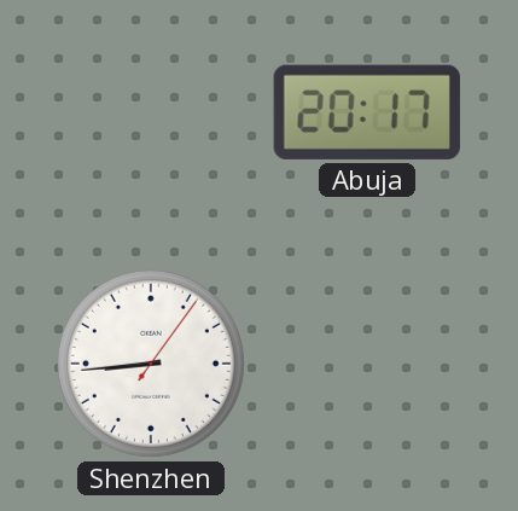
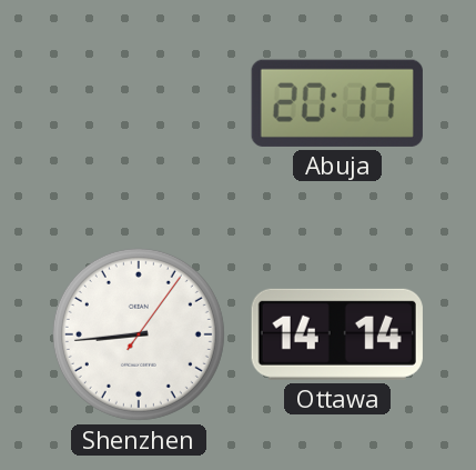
Ottawa: none -> 14:14
